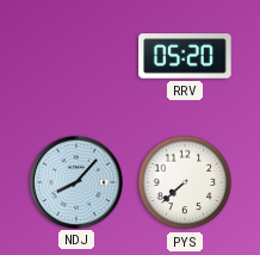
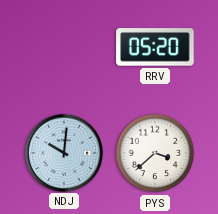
NDJ: 8:07 -> 10:01
PYS: 7:38 -> 3:38
